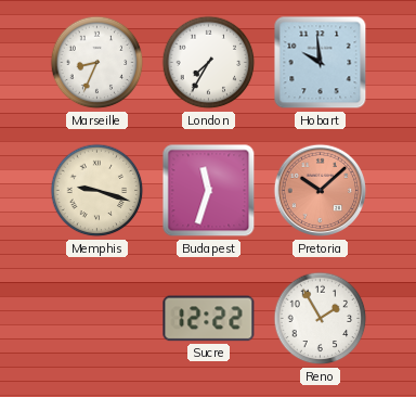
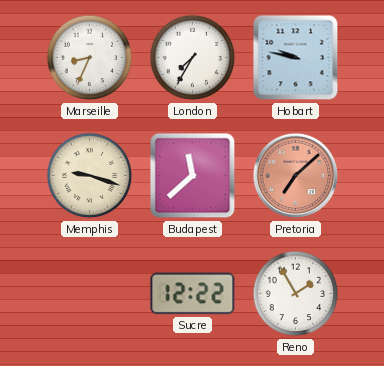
Hobart: 9:59 -> 9:47
Budapest: 11:33 -> 11:38
Pretoria: 10:08 -> 7:08
